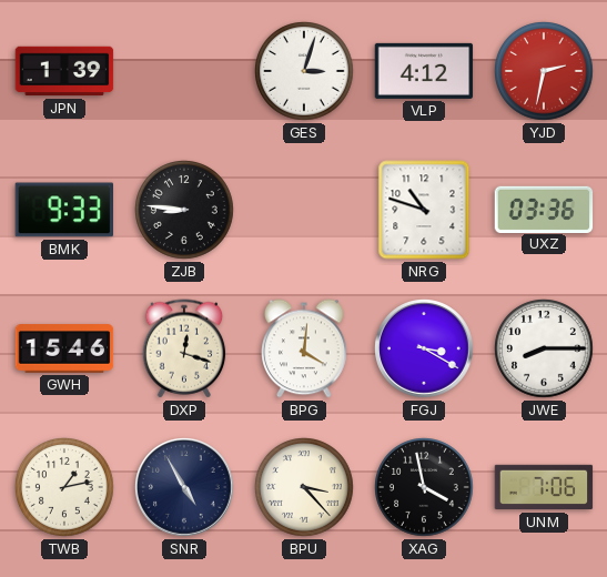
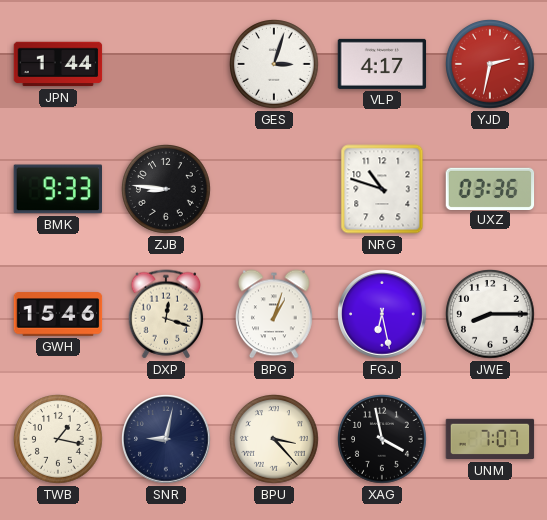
JPN: 1:39 -> 1:44
VLP: 4:12 -> 4:17
BPG: 4:01 -> 1:03
FGJ: 3:20 -> 6:28
TWB: 1:13 -> 1:17
SNR: 4:55 -> 9:02
UNM: 7:06 -> 7:07
